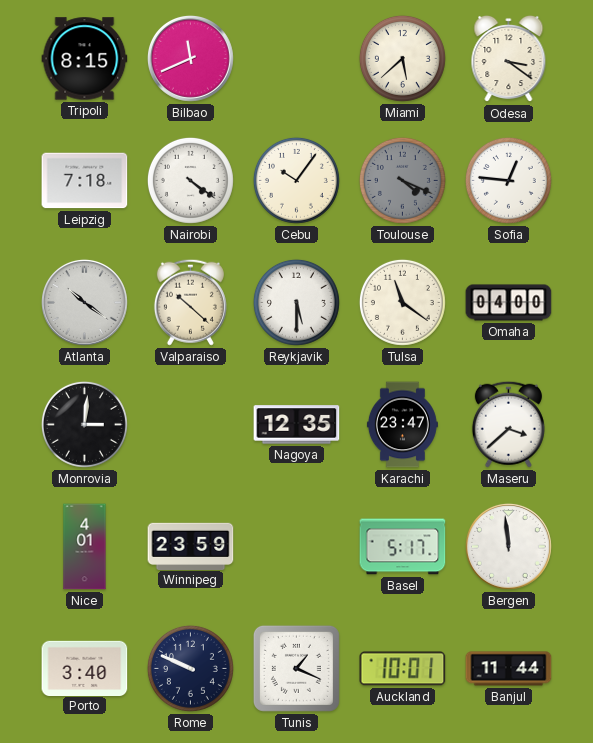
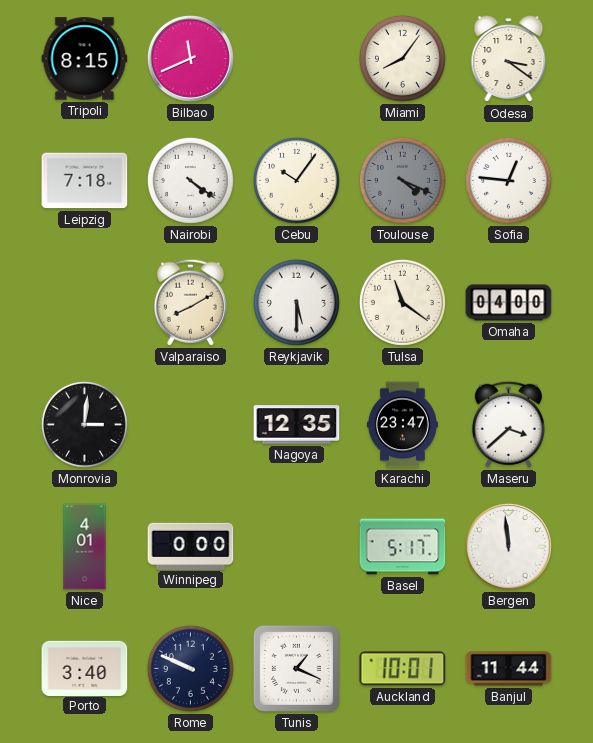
Miami: 5:38 -> 8:06
Atlanta: 10:21 -> none
Valparaiso: 10:22 -> 8:10
Winnipeg: 23:59 -> 0:00
